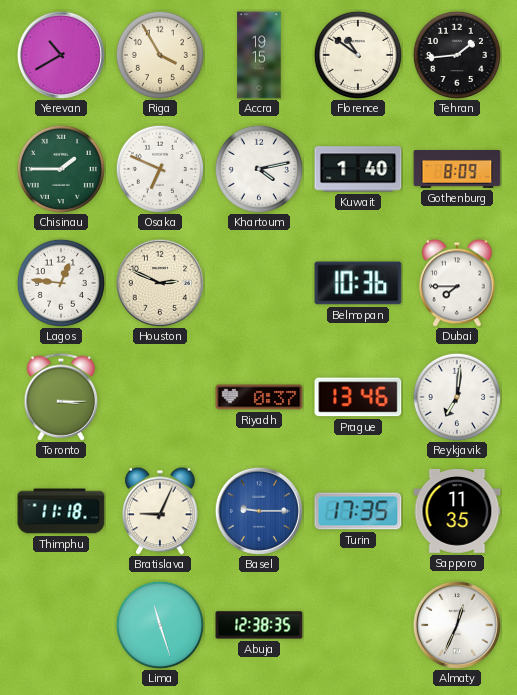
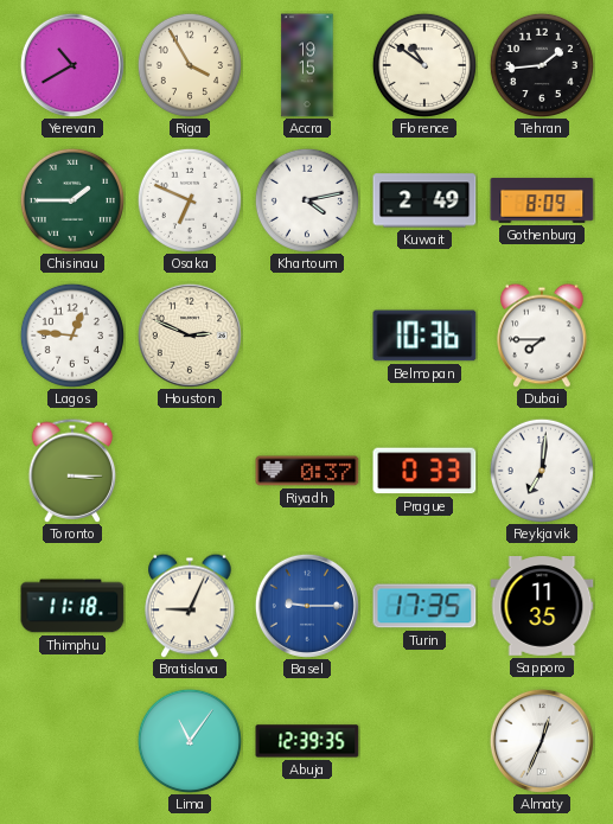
Kuwait: 1:40 -> 2:49
Prague: 13:46 -> 0:33
Lima: 11:27 -> 11:06
Abuja: 12:38 -> 12:39
